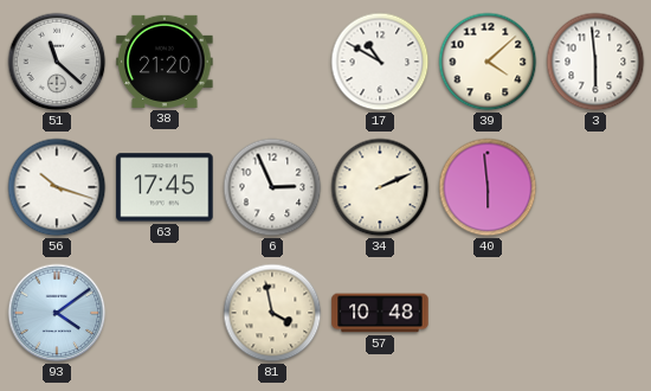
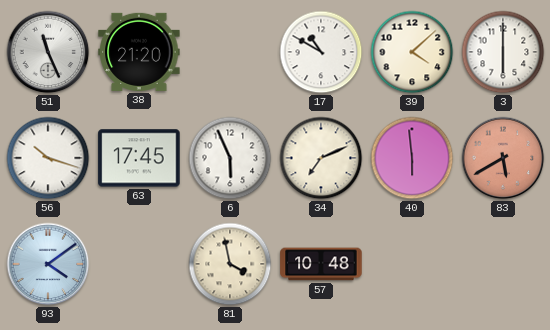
51: 11:22 -> 11:26
3: 5:59 -> 6:00
6: 2:56 -> 5:56
34: 2:11 -> 7:11
83: none -> 5:40
